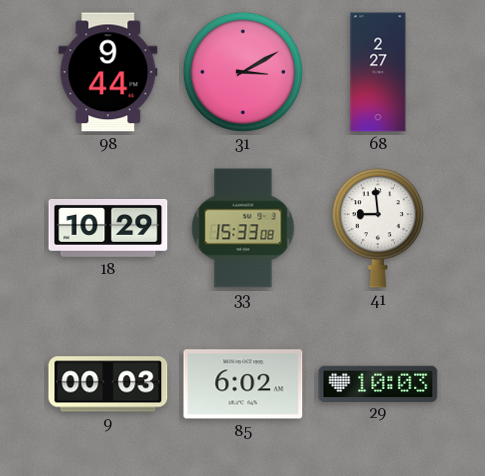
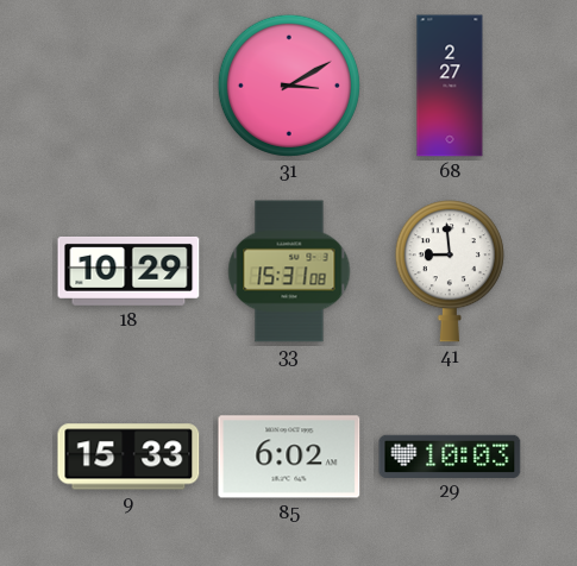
98: 9:44 -> none
33: 15:33 -> 15:31
9: 00:03 -> 15:33
